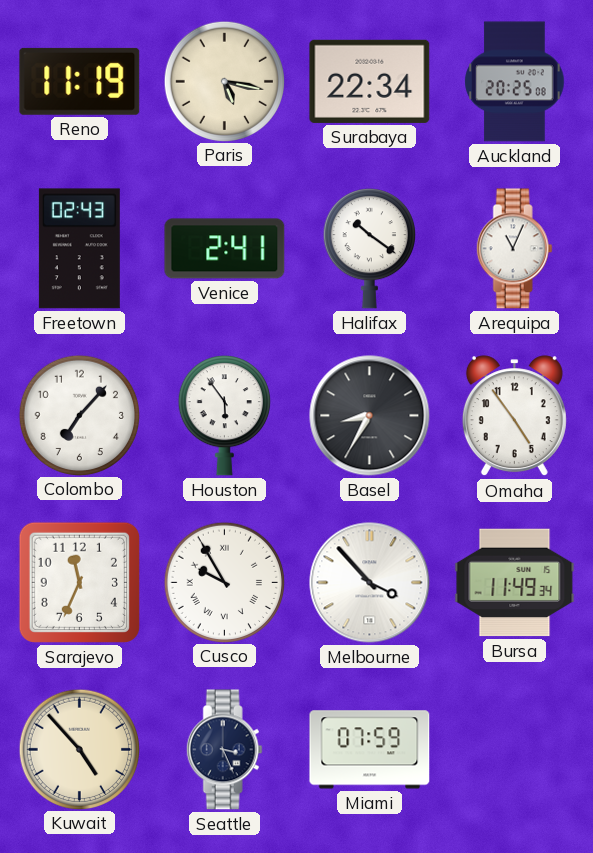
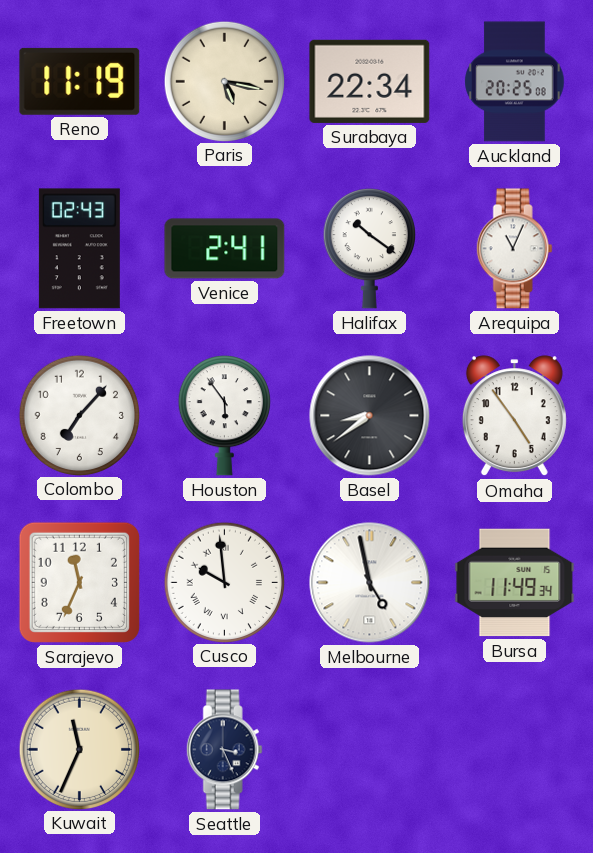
Basel: 8:35 -> 8:39
Cusco: 9:55 -> 9:59
Melbourne: 3:53 -> 4:58
Kuwait: 4:53 -> 11:34
Miami: 07:59 -> none
